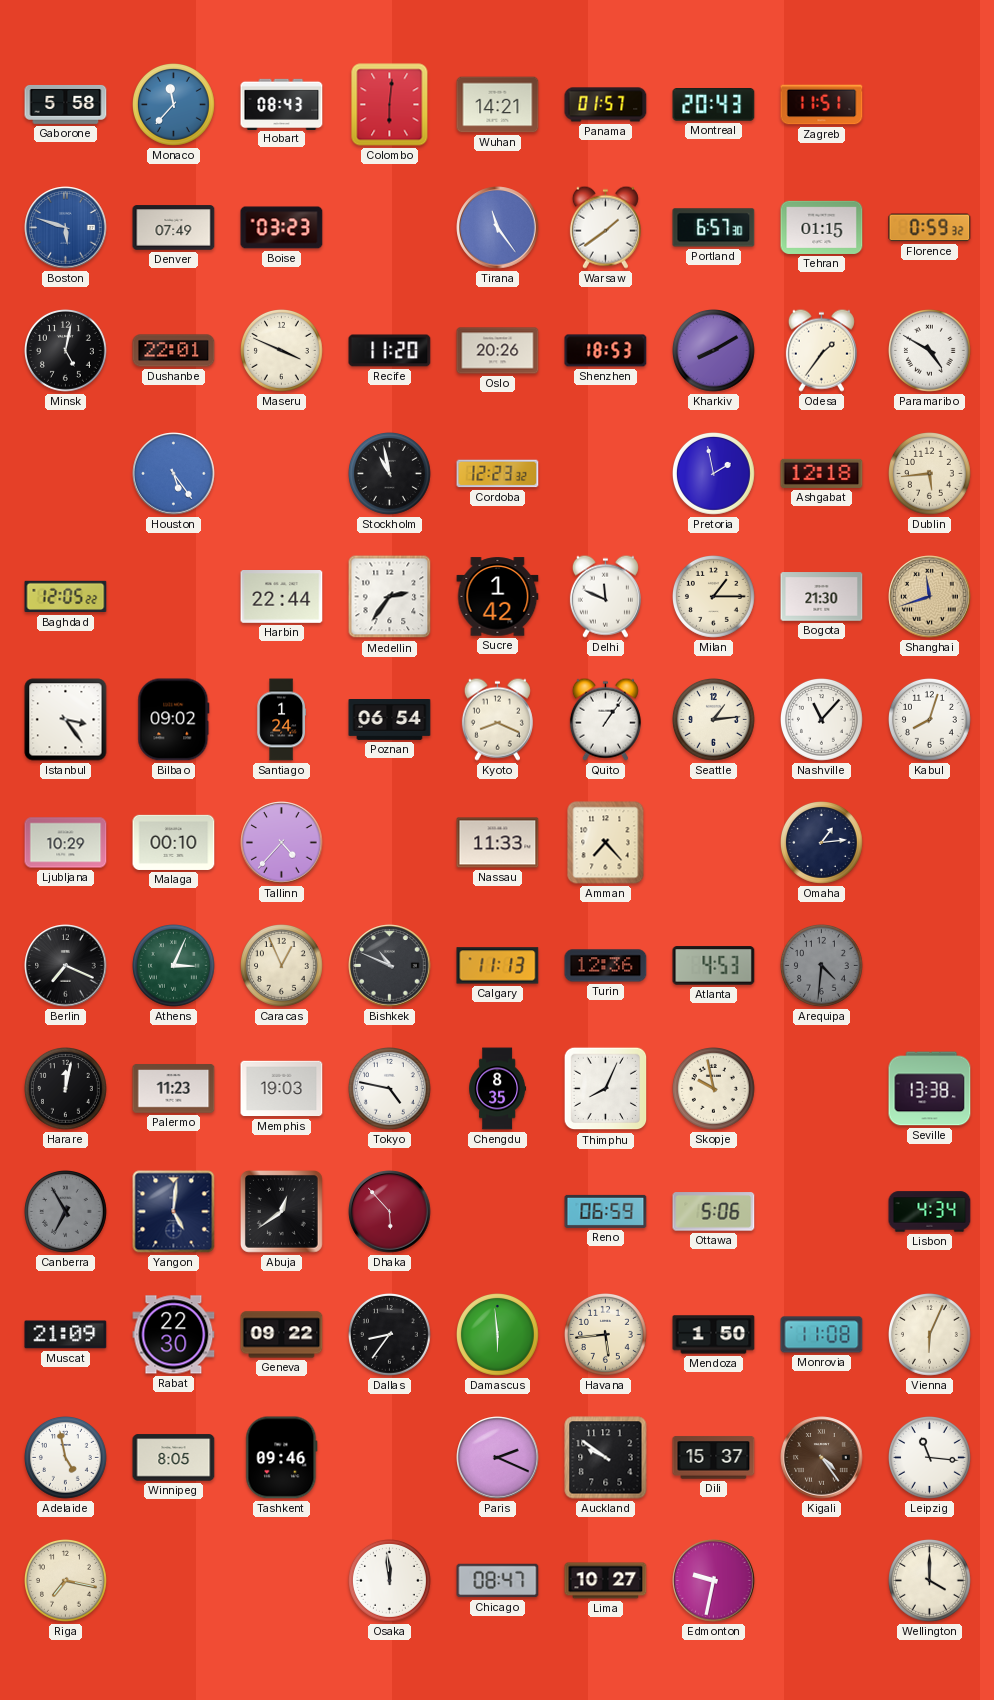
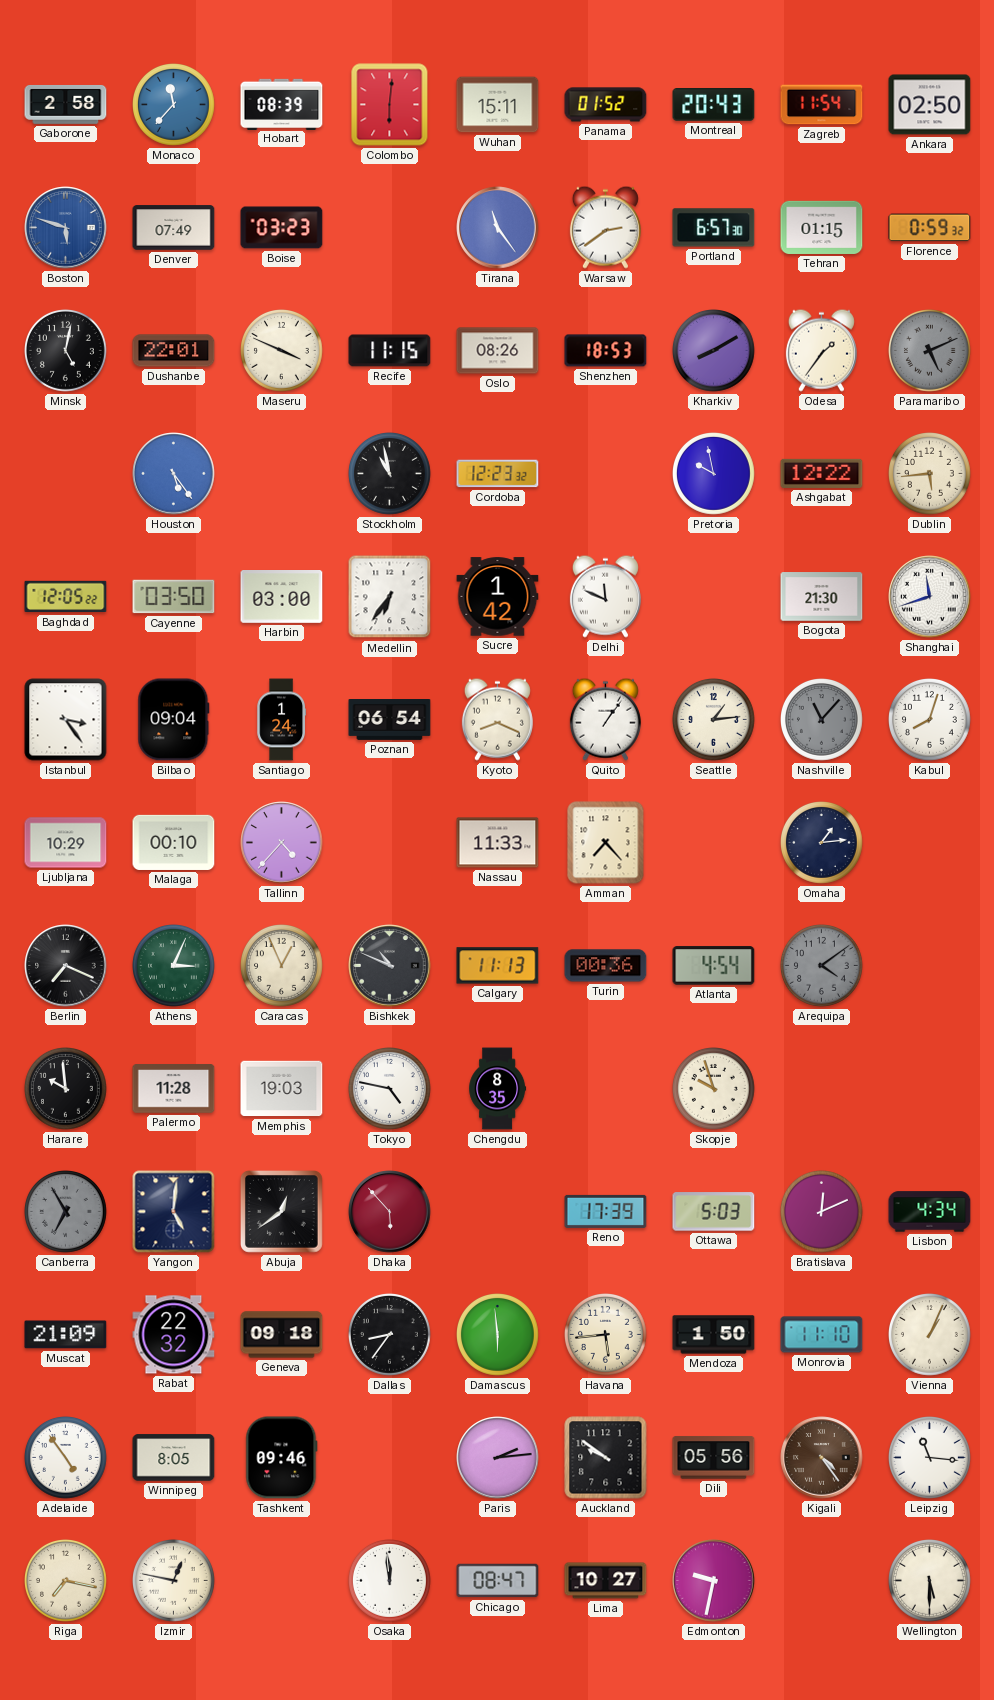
Gaborone: 5:58 -> 2:58
Hobart: 08:43 -> 08:39
Wuhan: 14:21 -> 15:11
Panama: 01:57 -> 01:52
Zagreb: 11:51 -> 11:54
Ankara: none -> 02:50
Warsaw: 1:39 -> 2:39
Recife: 11:20 -> 11:15
Oslo: 20:26 -> 08:26
Paramaribo: 4:50 -> 5:11
Paramaribo dial: white -> grey
Pretoria: 1:58 -> 9:58
Ashgabat: 12:18 -> 12:22
Cayenne: none -> 03:50
Harbin: 22:44 -> 03:00
Medellin: 2:36 -> 6:36
Milan: 1:15 -> none
Shanghai dial: champagne -> white
Bilbao: 09:02 -> 09:04
Nashville dial: white -> grey
Turin: 12:36 -> 00:36
Atlanta: 4:53 -> 4:54
Arequipa: 4:31 -> 4:09
Harare: 12:02 -> 9:59
Palermo: 11:23 -> 11:28
Thimphu: 8:04 -> none
Skopje: 9:58 -> 9:57
Seville: 13:38 -> none
Reno: 06:59 -> 17:39
Ottawa: 5:06 -> 5:03
Bratislava: none -> 12:11
Rabat: 22:30 -> 22:32
Geneva: 09:22 -> 09:18
Monrovia: 11:08 -> 11:10
Vienna: 6:04 -> 1:04
Adelaide: 4:58 -> 4:54
Paris: 2:19 -> 2:14
Dili: 15:37 -> 05:56
Izmir: none -> 12:47
Wellington: 4:00 -> 5:30
